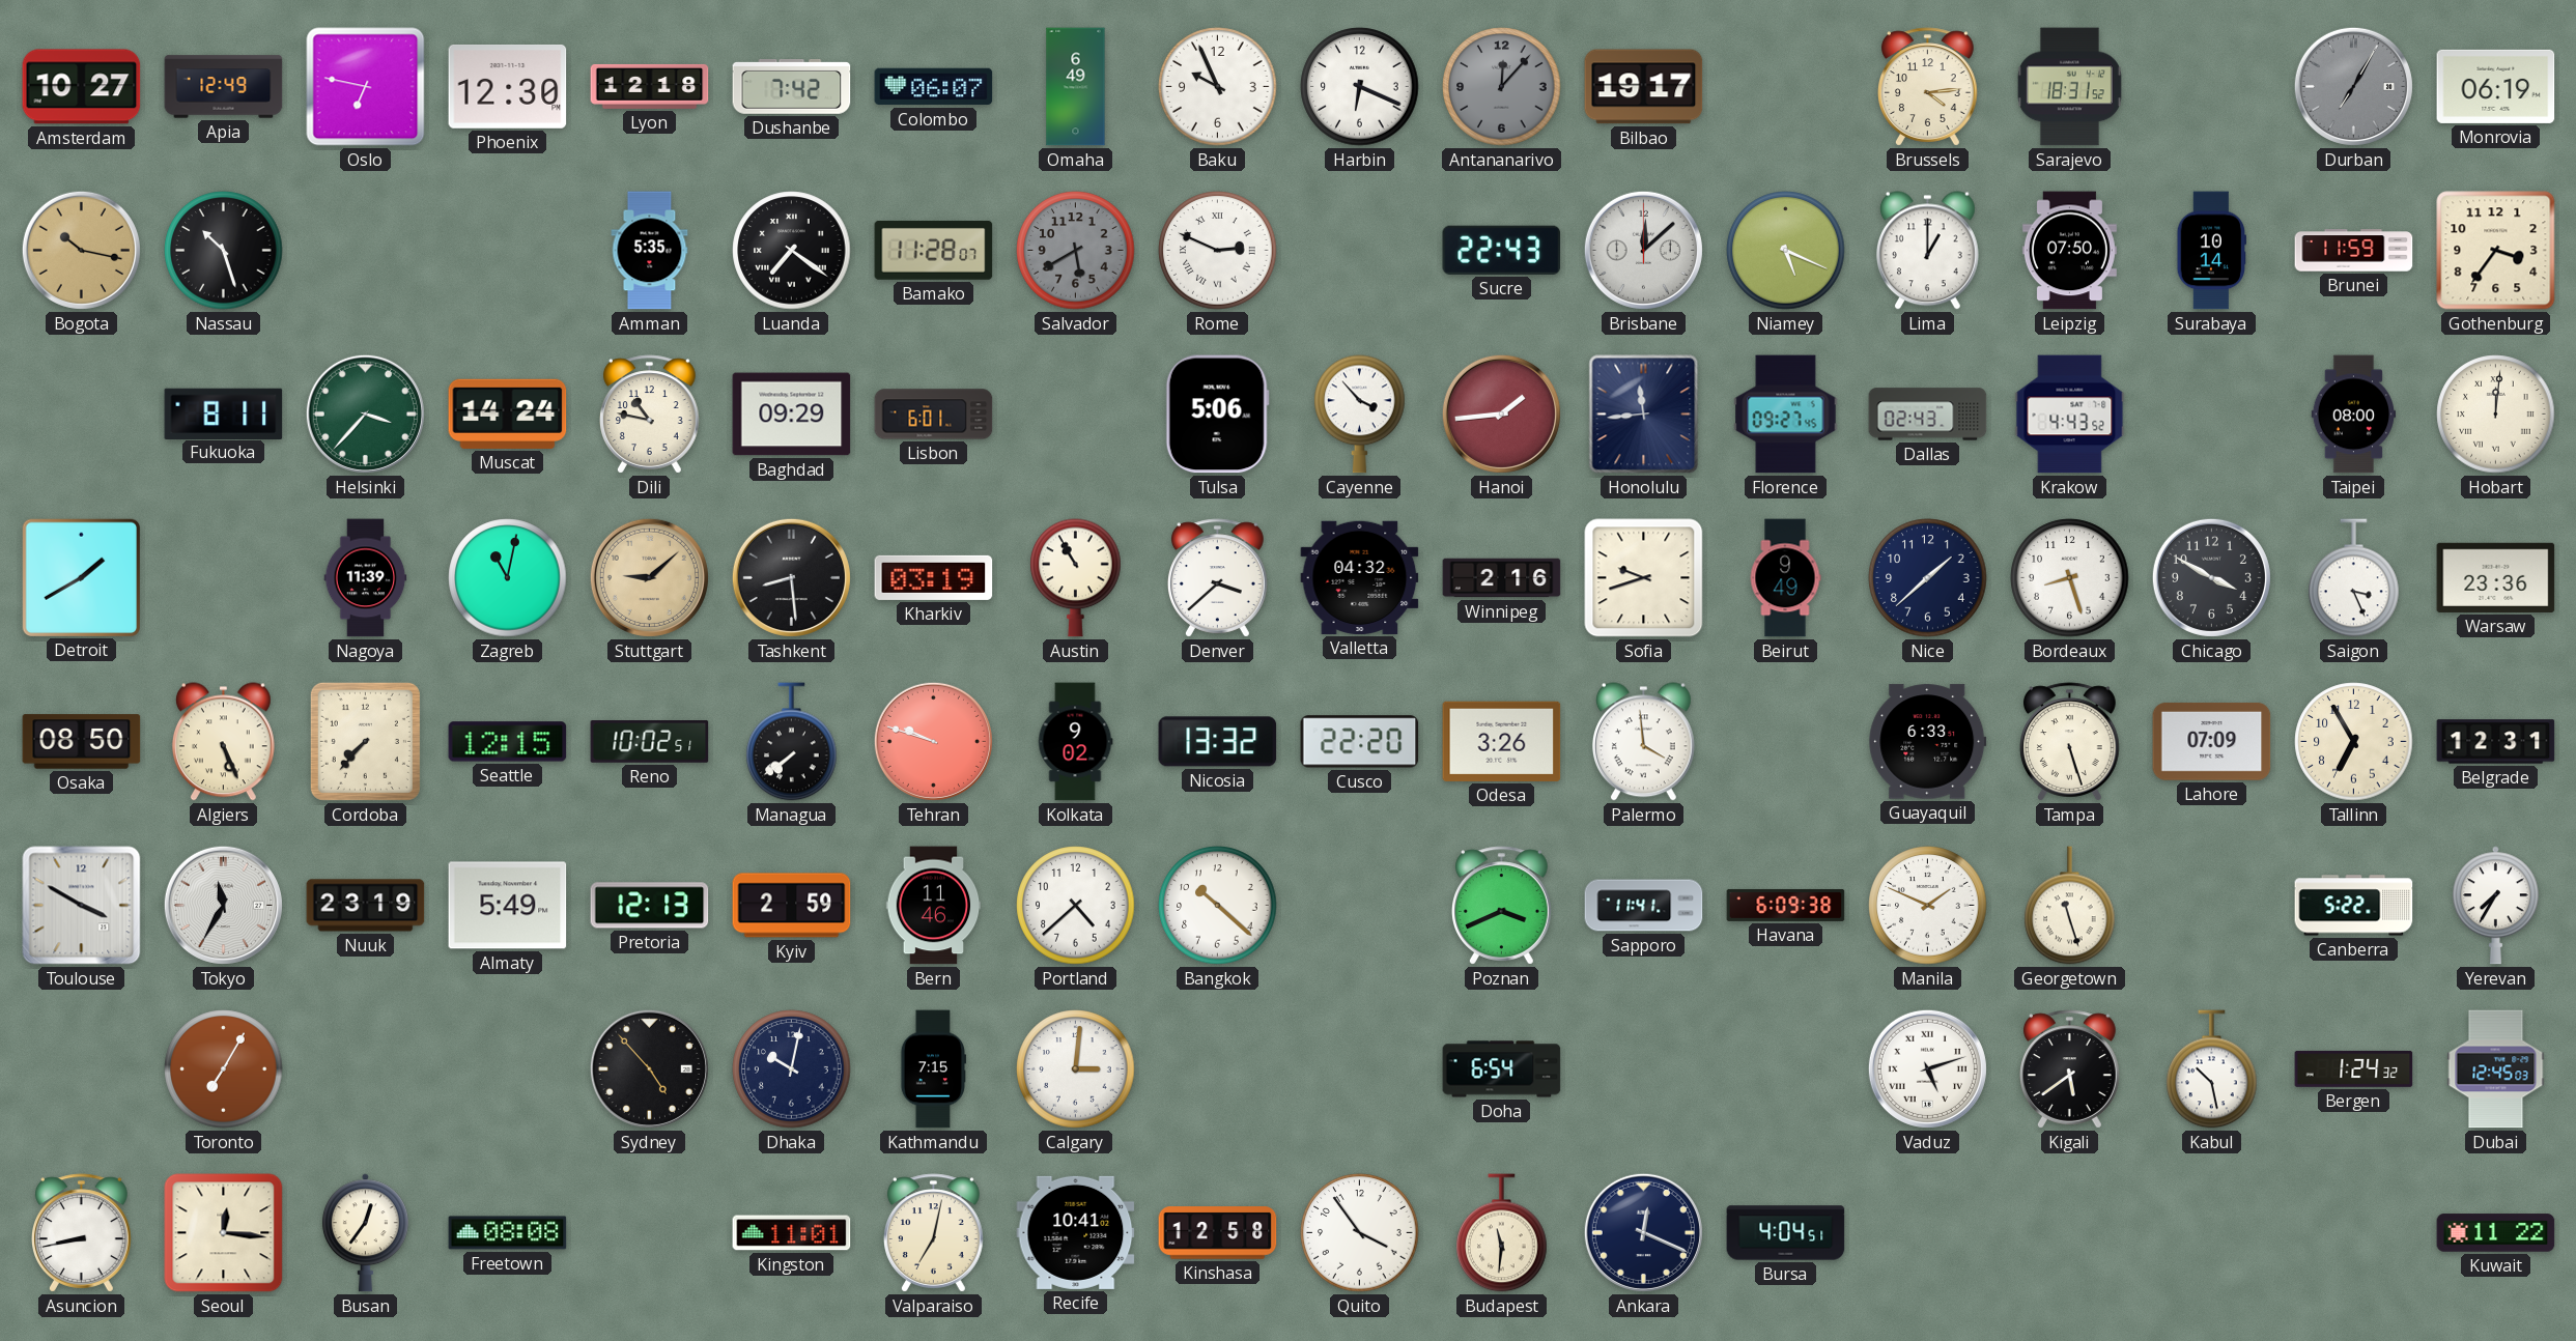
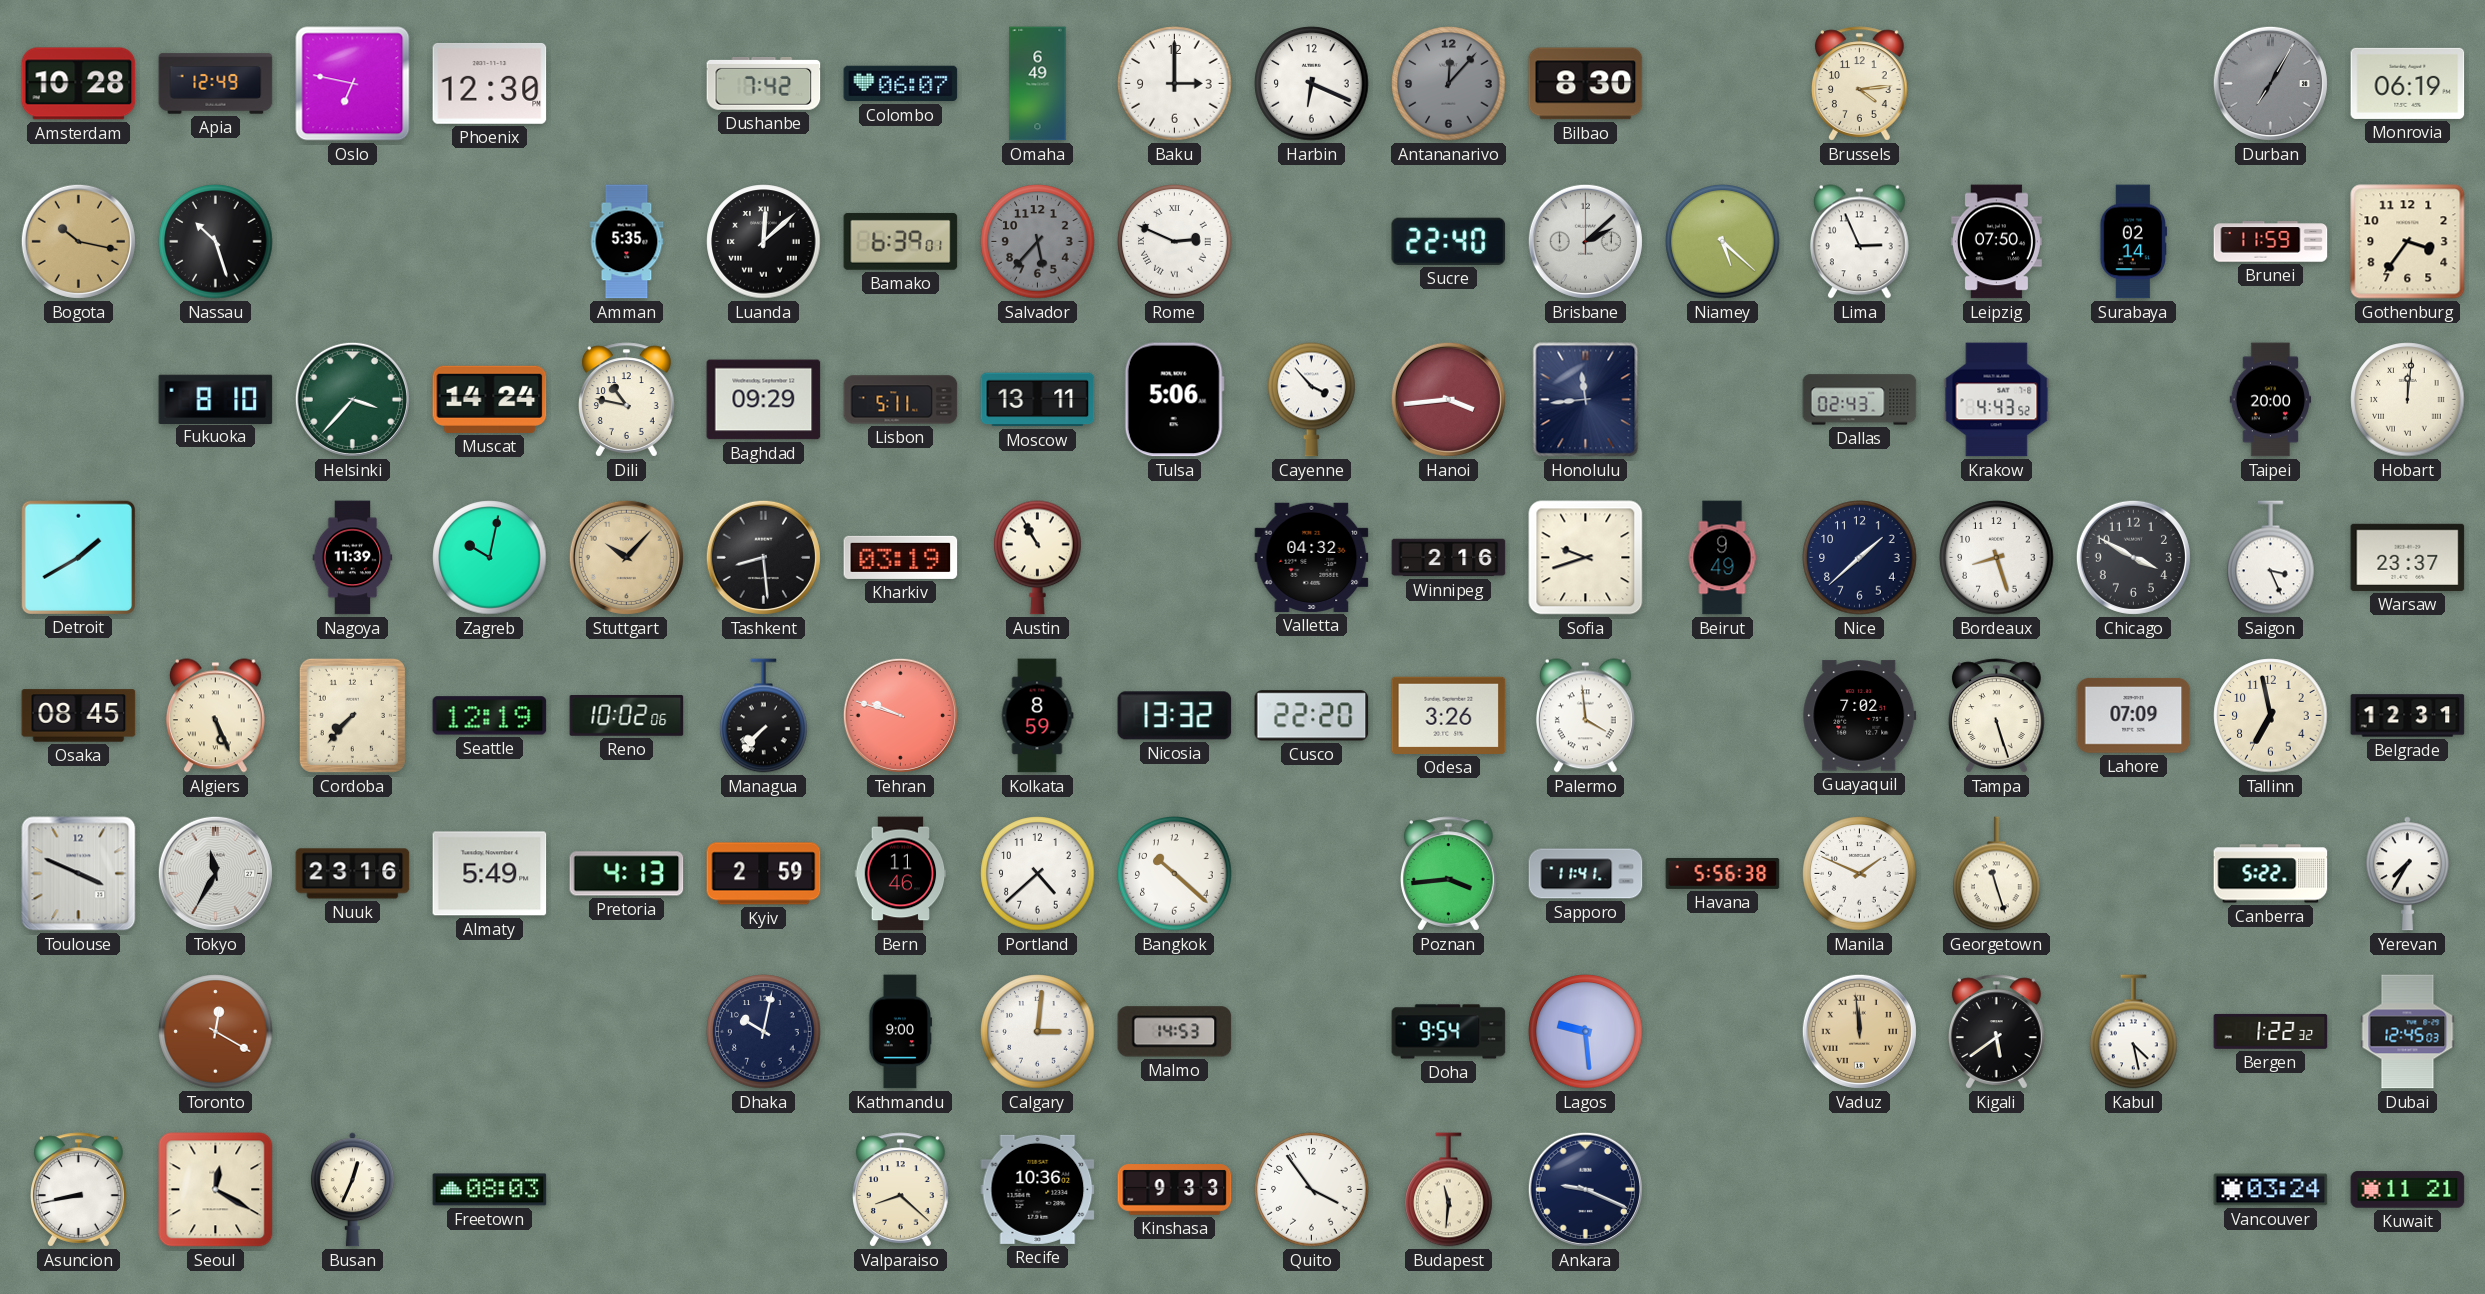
Amsterdam: 10:27 -> 10:28
Lyon: 12:18 -> none
Baku: 9:56 -> 3:00
Bilbao: 19:17 -> 8:30
Sarajevo: 18:31 -> none
Luanda: 7:21 -> 12:08
Bamako: 11:28 -> 6:39
Salvador: 5:40 -> 5:37
Sucre: 22:43 -> 22:40
Brisbane: 12:08 -> 2:08
Niamey: 5:19 -> 5:22
Lima: 1:00 -> 2:56
Surabaya: 10:14 -> 02:14
Fukuoka: 8:11 -> 8:10
Lisbon: 6:01 -> 5:11
Moscow: none -> 13:11
Hanoi: 1:44 -> 3:44
Florence: 09:27 -> none
Taipei: 08:00 -> 20:00
Zagreb: 11:02 -> 10:02
Stuttgart: 9:08 -> 10:07
Denver: 3:38 -> none
Warsaw: 23:36 -> 23:37
Osaka: 08:50 -> 08:45
Seattle: 12:15 -> 12:19
Reno: 10:02:51 -> 10:02:06
Managua: 7:39 -> 7:37
Kolkata: 9:02 -> 8:59
Guayaquil: 6:33 -> 7:02
Tallinn: 6:55 -> 6:58
Toulouse: 3:50 -> 3:49
Nuuk: 23:19 -> 23:16
Pretoria: 12:13 -> 4:13
Poznan: 3:41 -> 3:44
Havana: 6:09 -> 5:56
Toronto: 7:05 -> 12:20
Sydney: 4:53 -> none
Kathmandu: 7:15 -> 9:00
Malmo: none -> 14:53
Doha: 6:54 -> 9:54
Lagos: none -> 9:29
Vaduz: 5:12 -> 11:59
Vaduz dial: white -> champagne
Kabul: 10:28 -> 4:28
Bergen: 1:24 -> 1:22
Seoul: 12:16 -> 12:20
Busan: 12:36 -> 12:34
Freetown: 08:08 -> 08:03
Kingston: 11:01 -> none
Valparaiso: 7:02 -> 8:22
Recife: 10:41 -> 10:36
Kinshasa: 12:58 -> 9:33
Ankara: 12:19 -> 9:19
Bursa: 4:04 -> none
Vancouver: none -> 03:24
Kuwait: 11:22 -> 11:21
